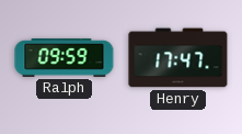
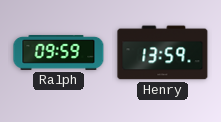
Henry: 17:47 -> 13:59
